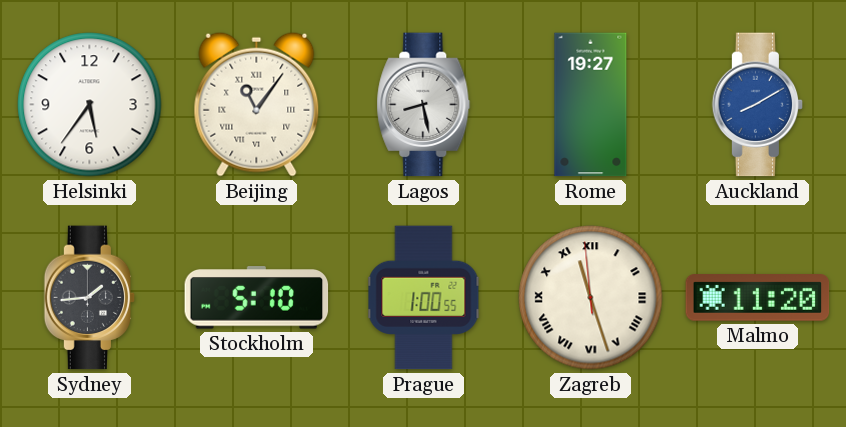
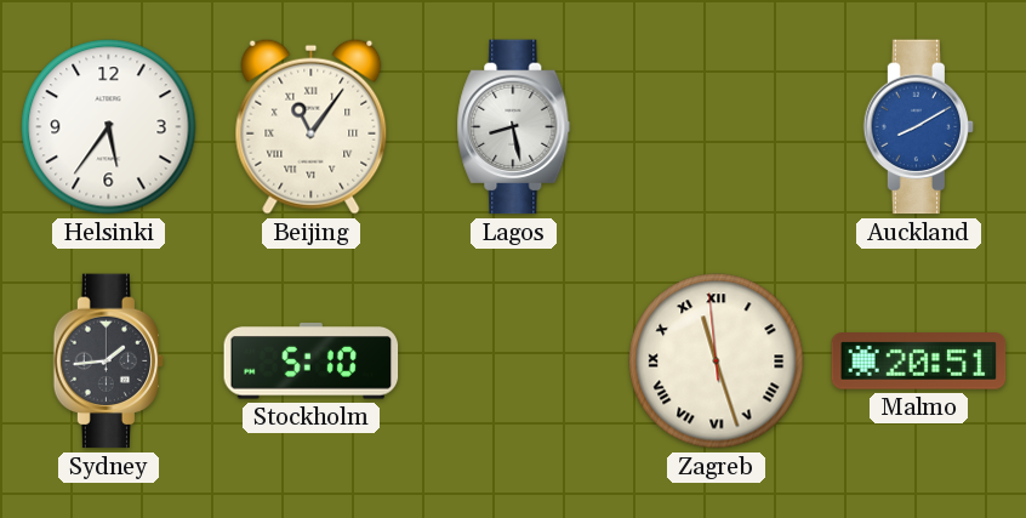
Rome: 19:27 -> none
Prague: 1:00 -> none
Malmo: 11:20 -> 20:51
